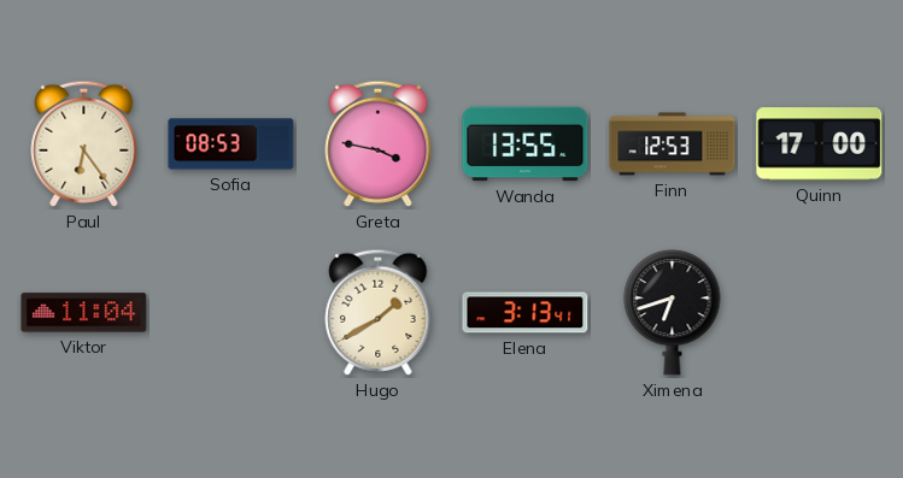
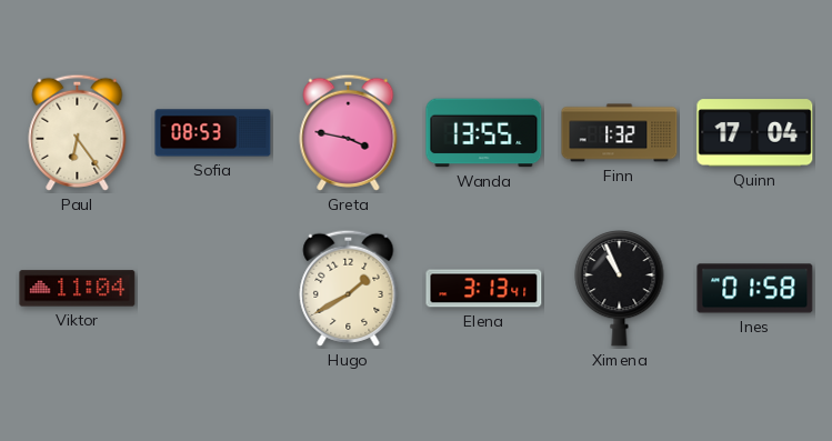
Finn: 12:53 -> 1:32
Quinn: 17:00 -> 17:04
Ximena: 6:42 -> 10:56
Ines: none -> 01:58
